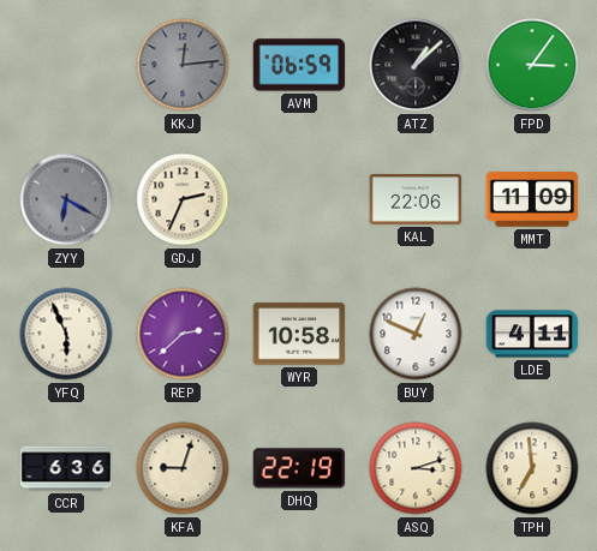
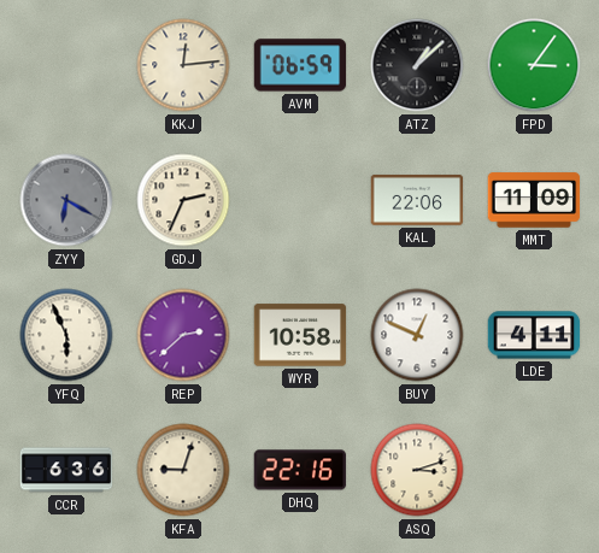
KKJ dial: grey -> cream
DHQ: 22:19 -> 22:16
TPH: 6:59 -> none
